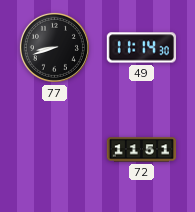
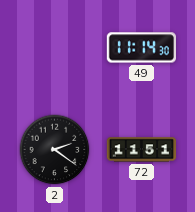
77: 8:42 -> none
2: none -> 2:21
